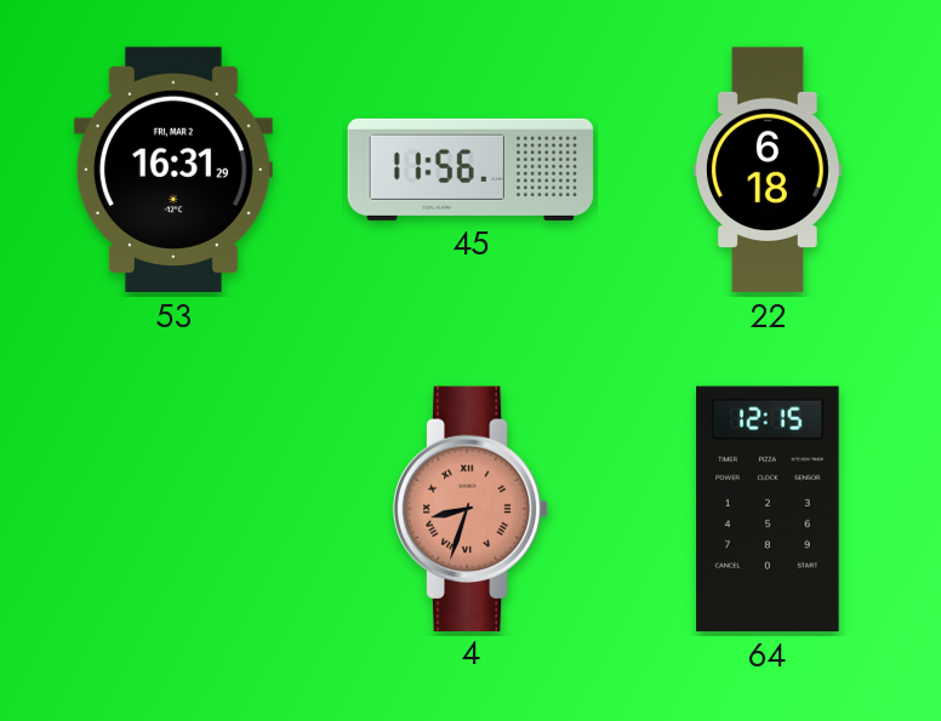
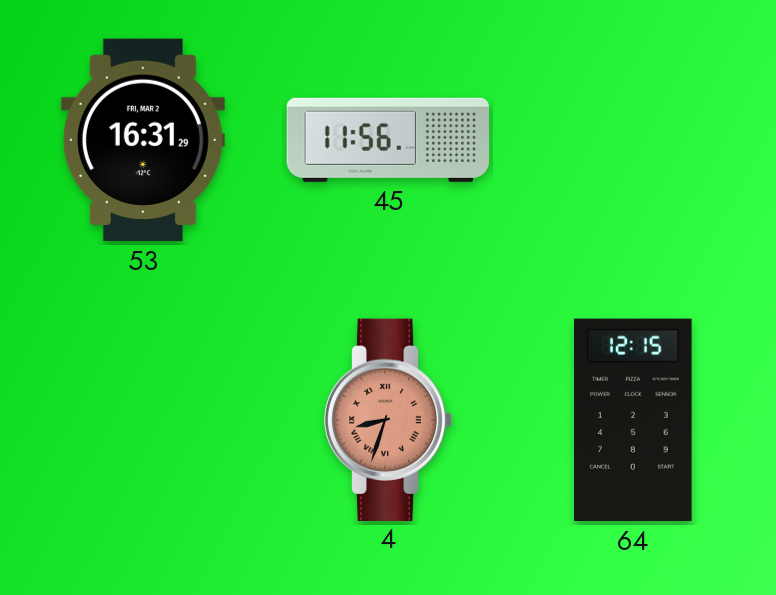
22: 6:18 -> none
